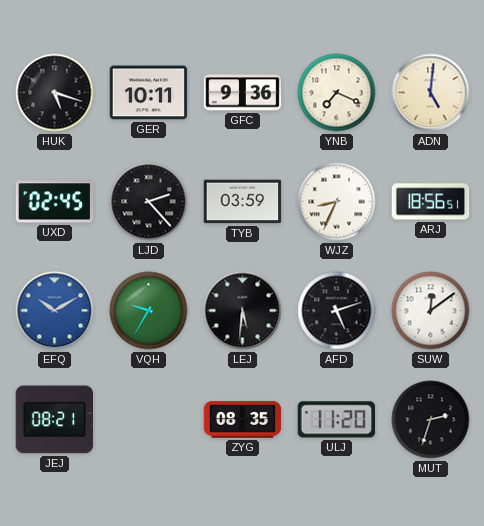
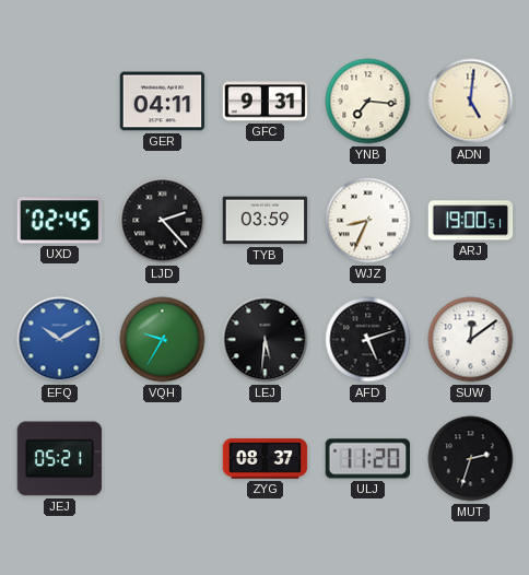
HUK: 5:18 -> none
GER: 10:11 -> 04:11
GFC: 9:36 -> 9:31
YNB: 7:19 -> 7:16
ARJ: 18:56 -> 19:00
JEJ: 08:21 -> 05:21
ZYG: 08:35 -> 08:37
